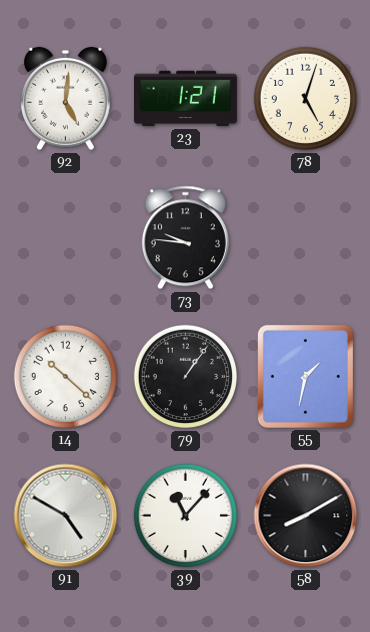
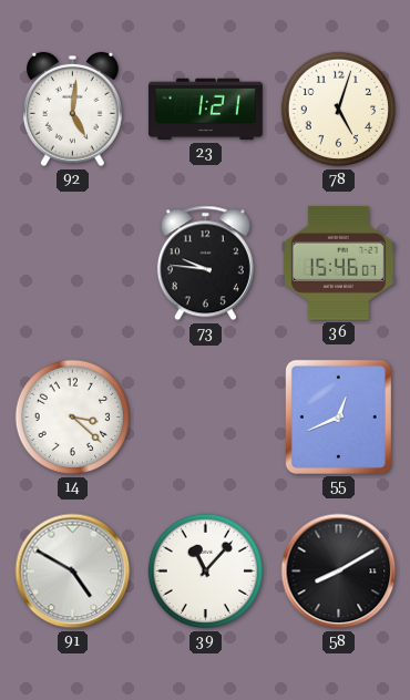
36: none -> 15:46
14: 10:22 -> 3:22
79: 1:06 -> none
55: 1:32 -> 12:41
